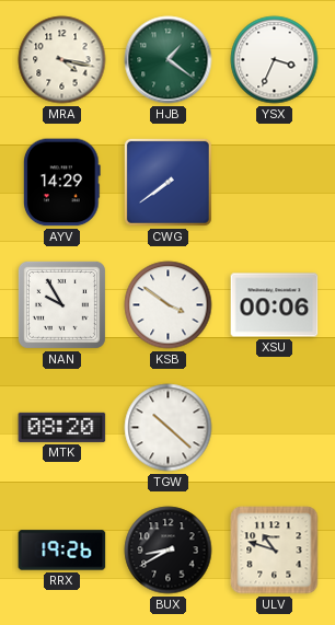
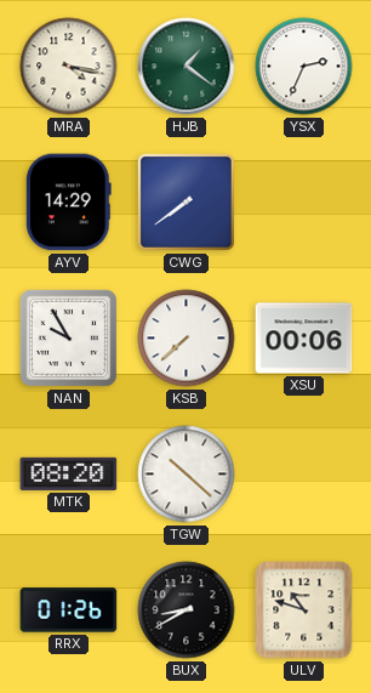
YSX: 3:34 -> 2:34
KSB: 3:51 -> 7:38
RRX: 19:26 -> 01:26
